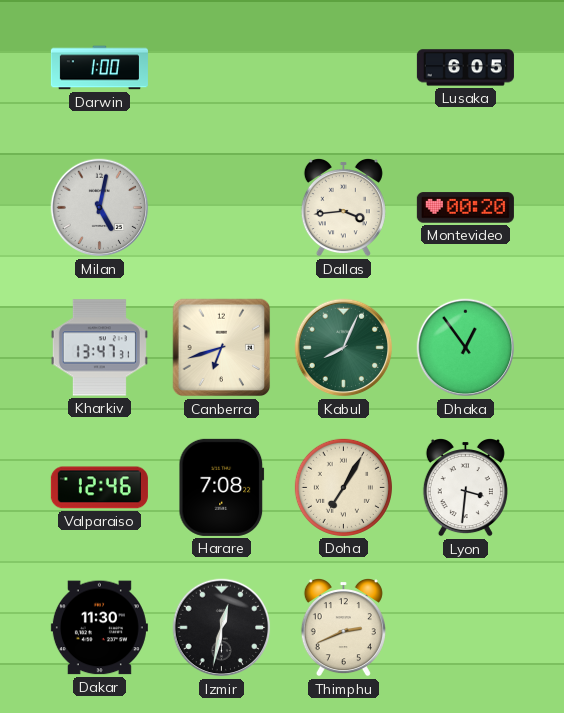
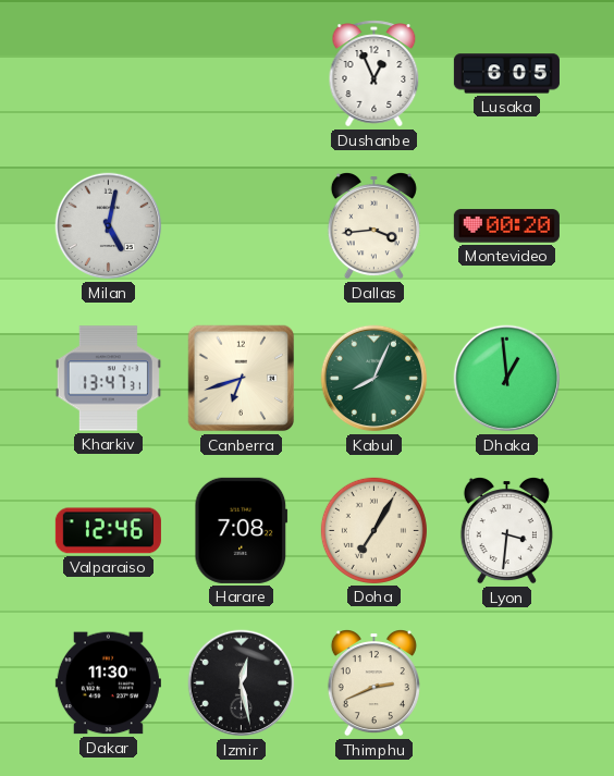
Darwin: 1:00 -> none
Dushanbe: none -> 12:56
Dhaka: 12:54 -> 12:59
Izmir: 12:32 -> 12:28
